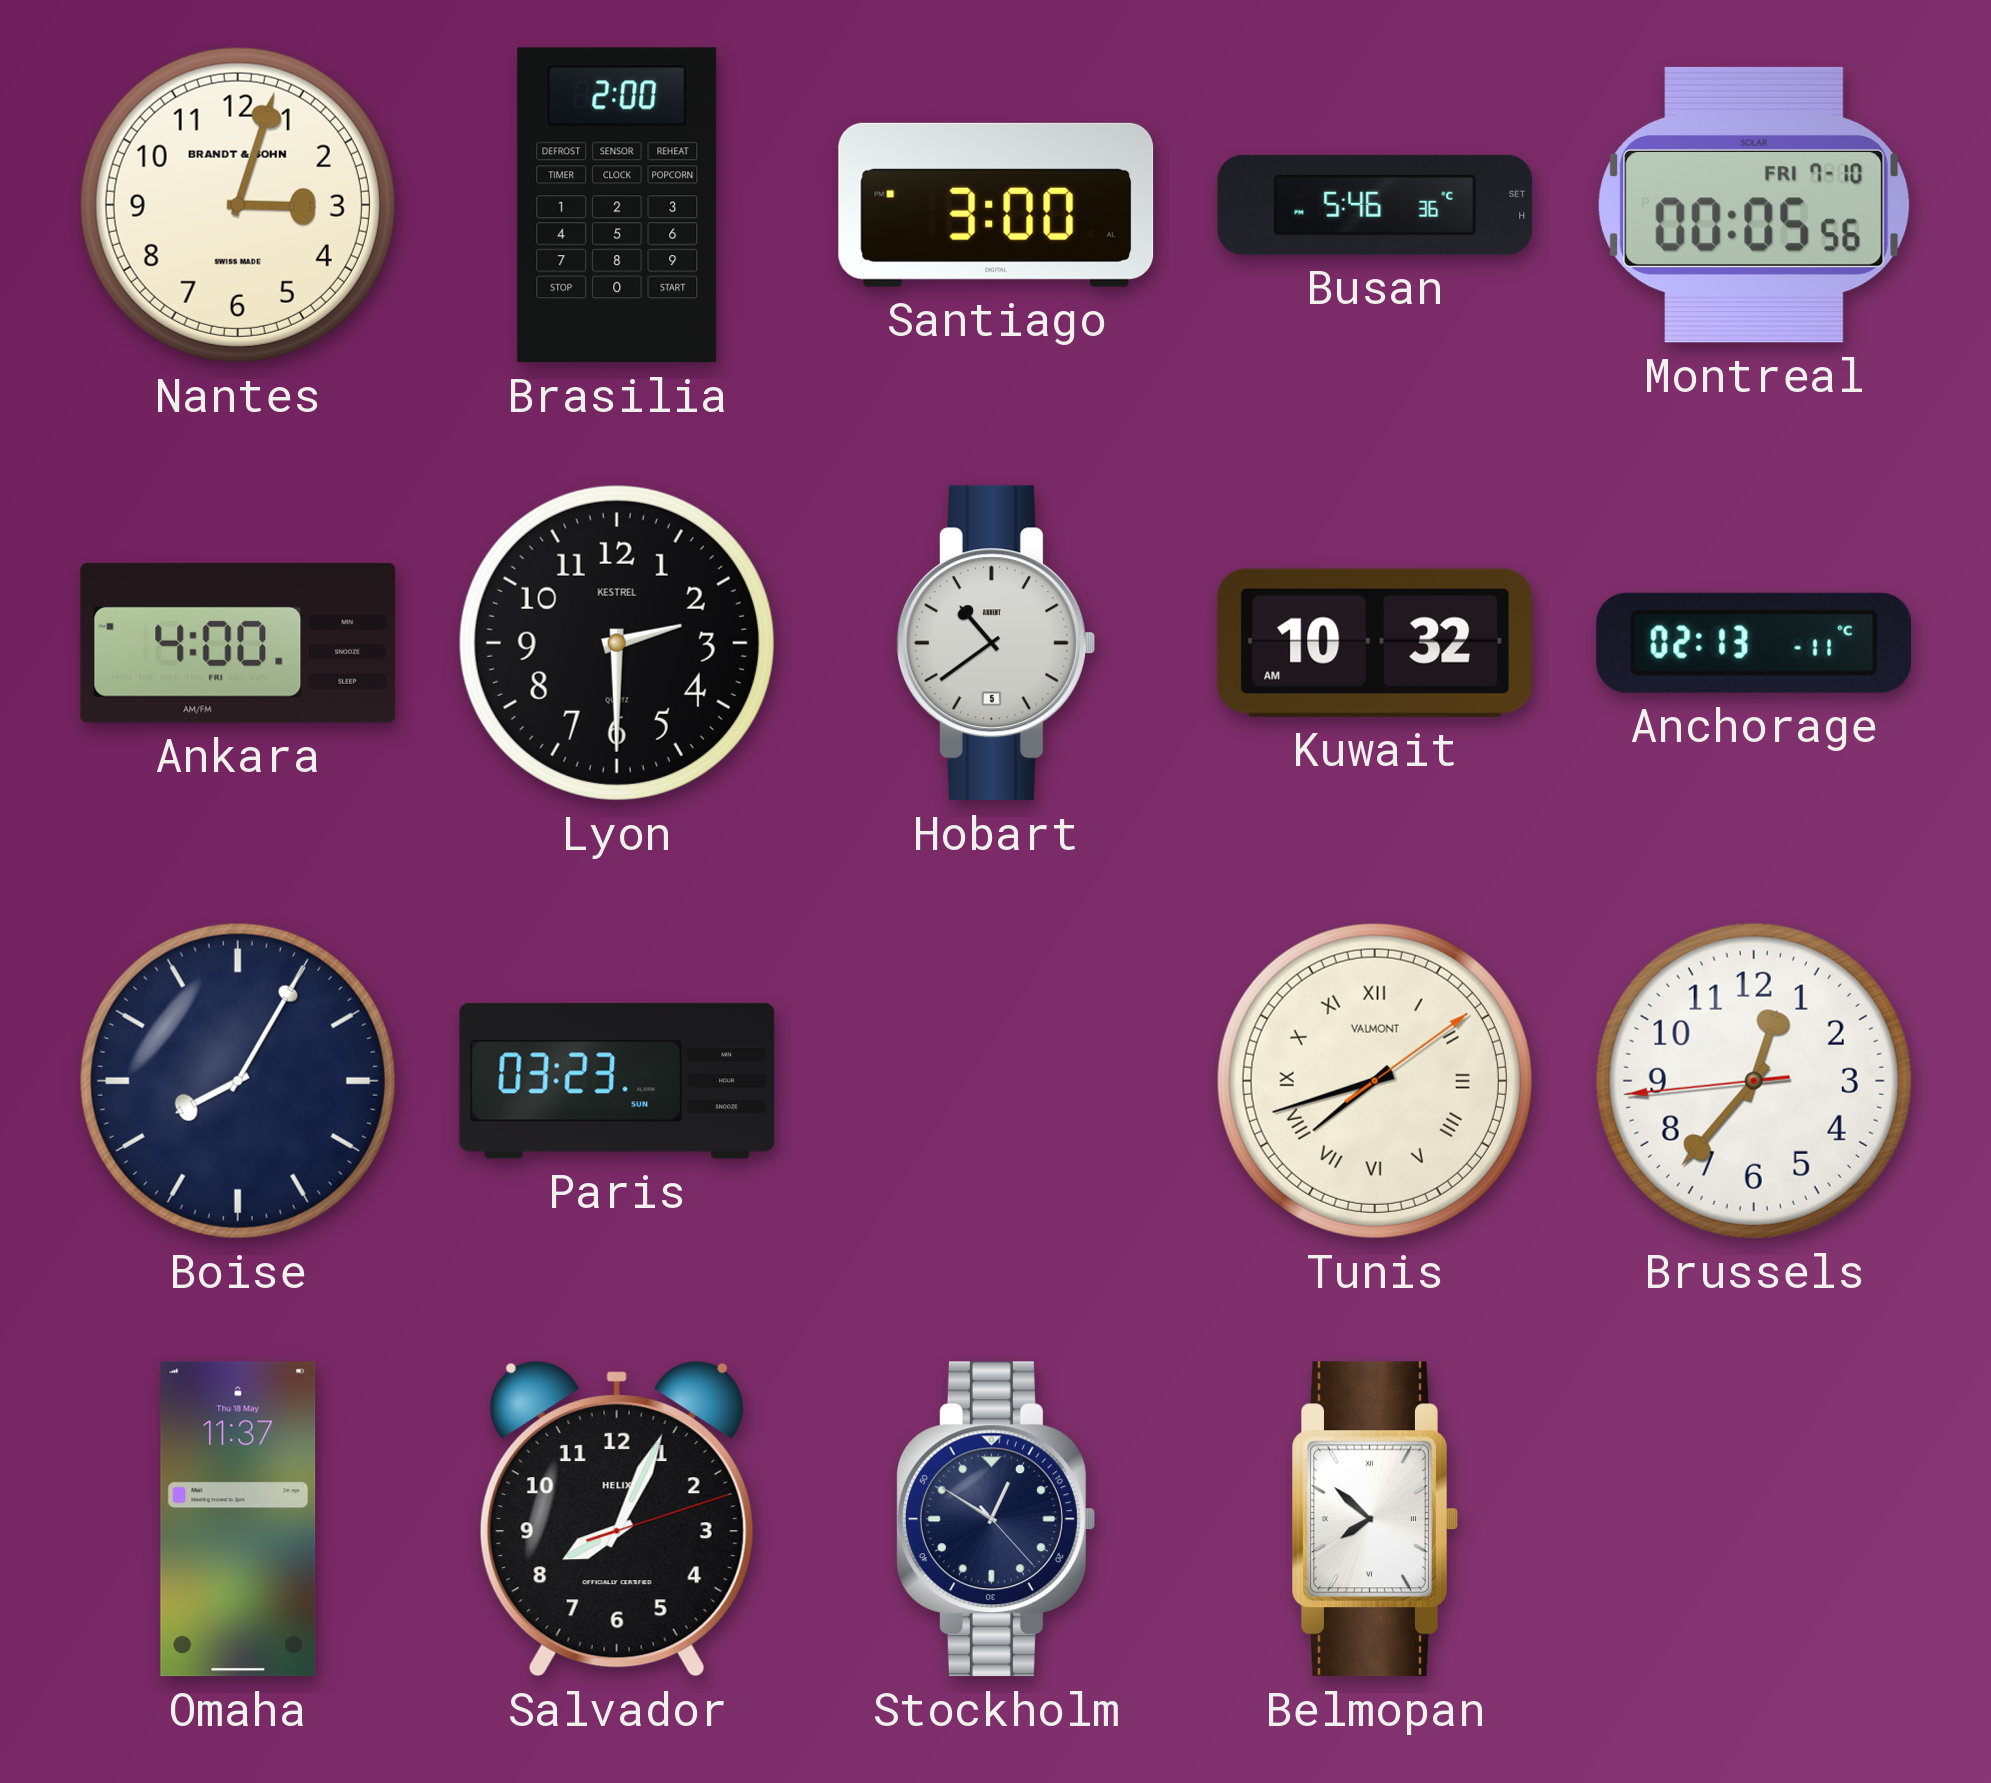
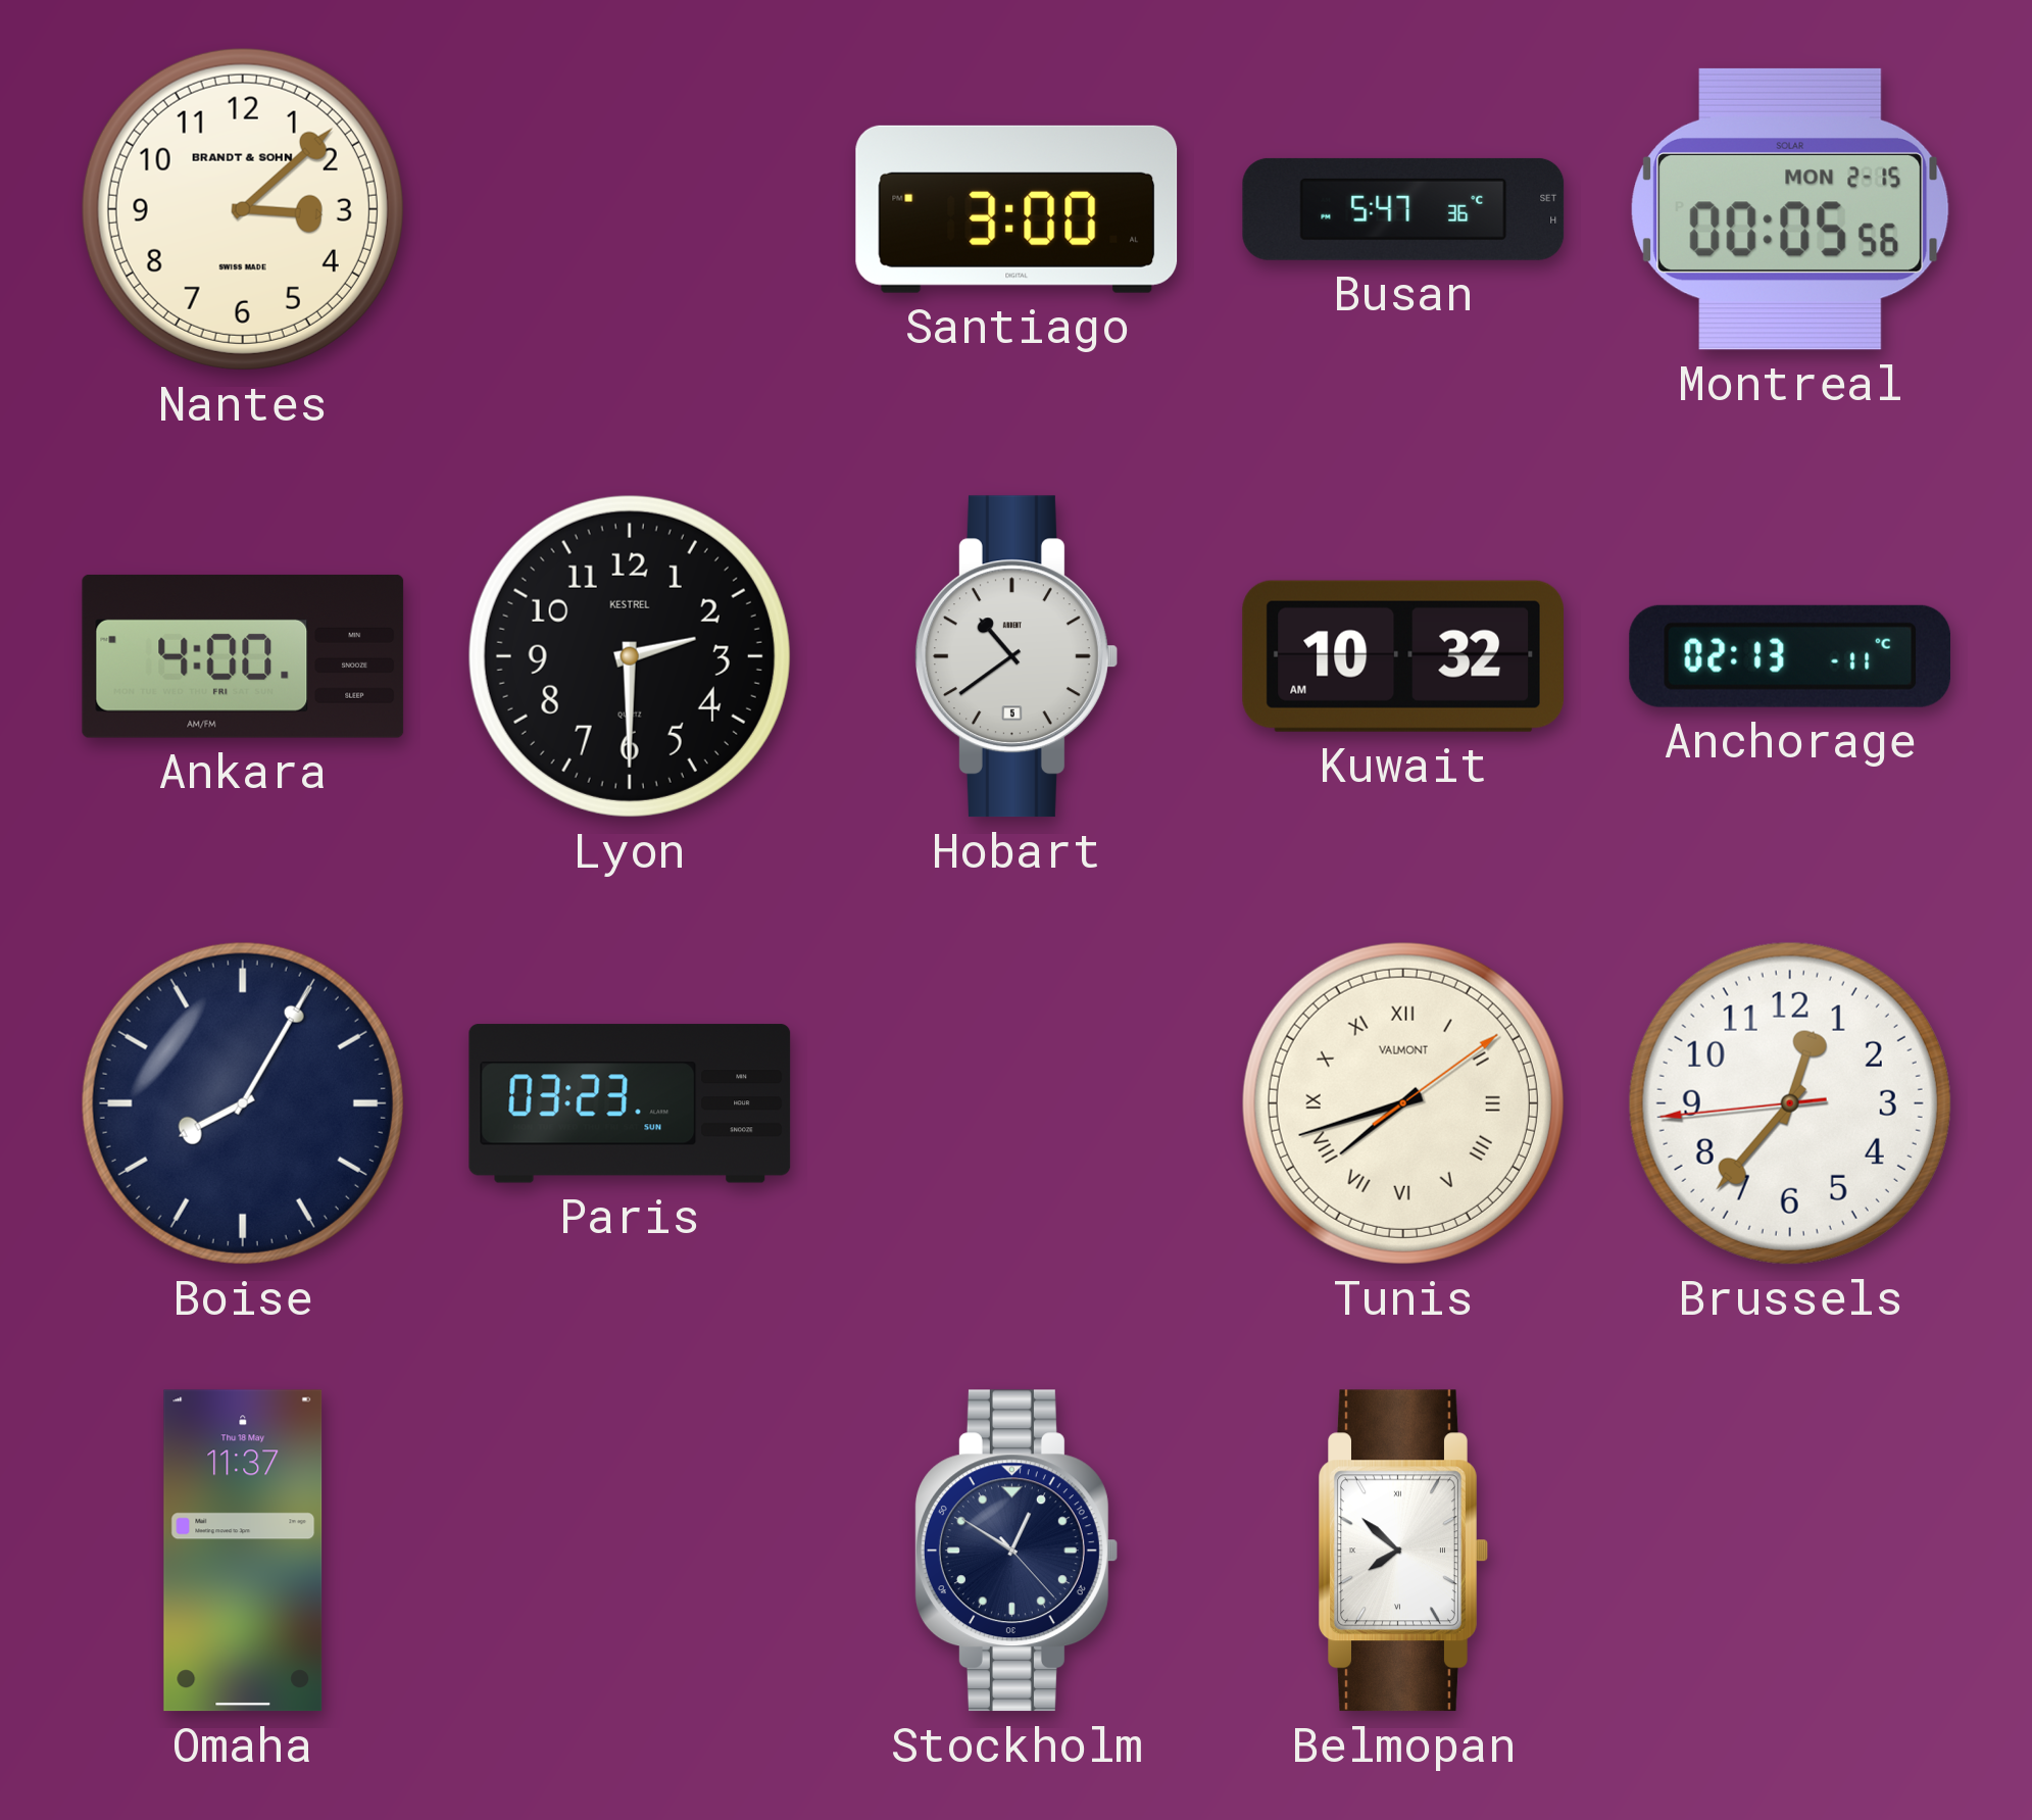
Nantes: 3:03 -> 3:08
Brasilia: 2:00 -> none
Busan: 5:46 -> 5:47
Montreal date: FRI 7-10 -> MON 2-15
Salvador: 8:04 -> none
